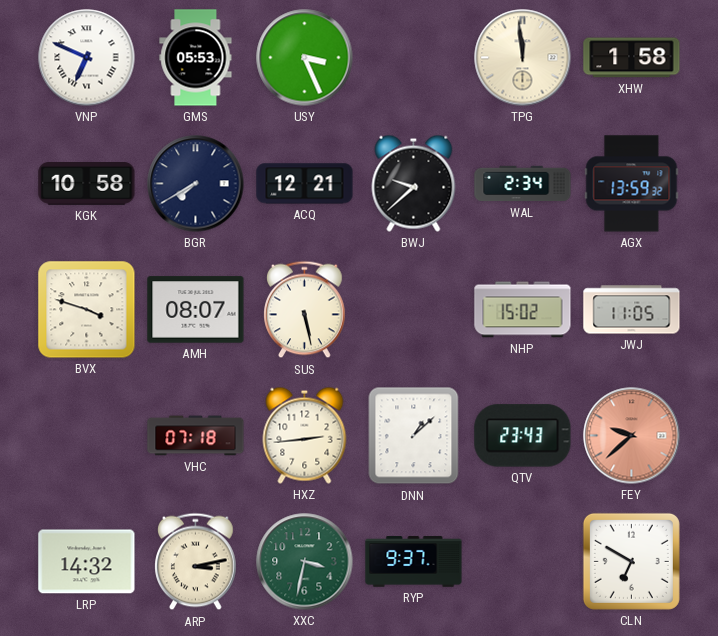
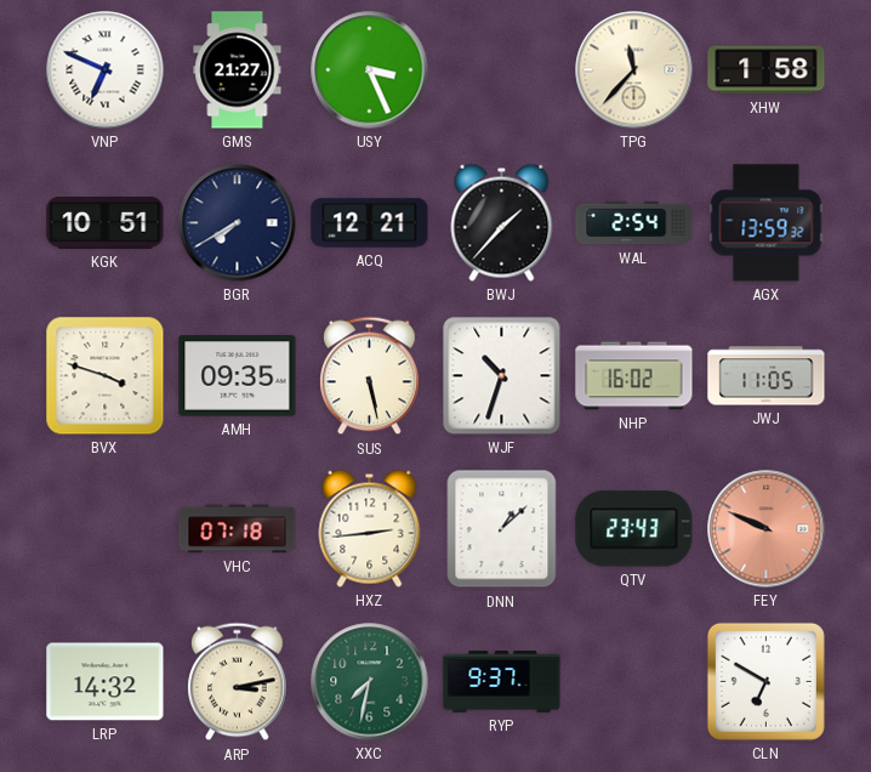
GMS: 05:53 -> 21:27
TPG: 11:59 -> 11:37
KGK: 10:58 -> 10:51
BWJ: 9:38 -> 1:37
WAL: 2:34 -> 2:54
AMH: 08:07 -> 09:35
WJF: none -> 10:33
NHP: 15:02 -> 16:02
FEY: 9:38 -> 9:49
XXC: 3:32 -> 7:32
